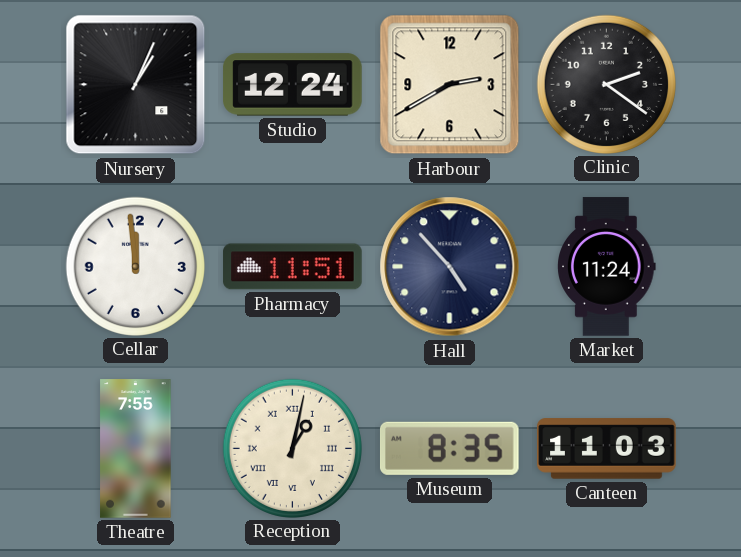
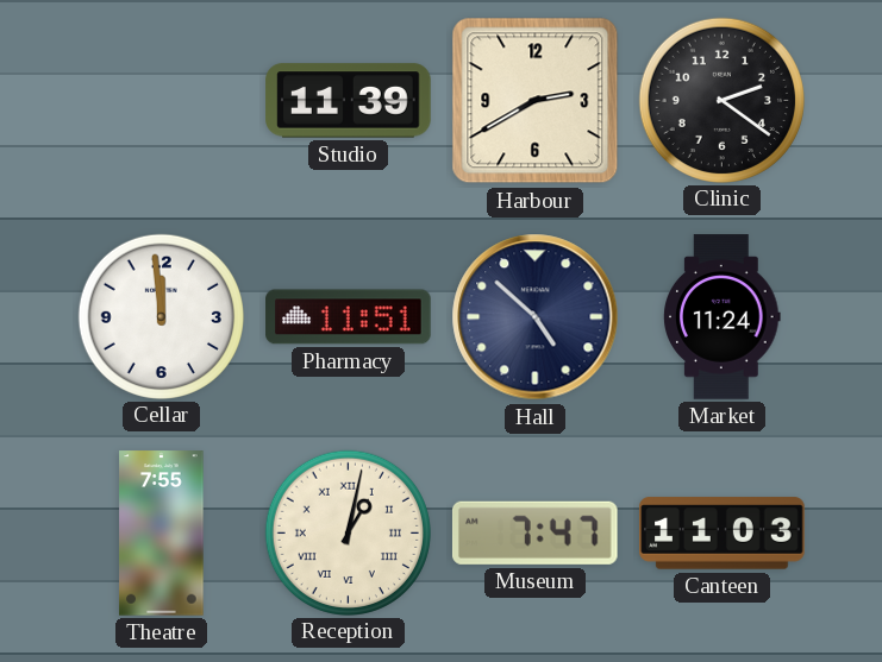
Nursery: 1:04 -> none
Studio: 12:24 -> 11:39
Hall: 4:53 -> 4:52
Museum: 8:35 -> 7:47
